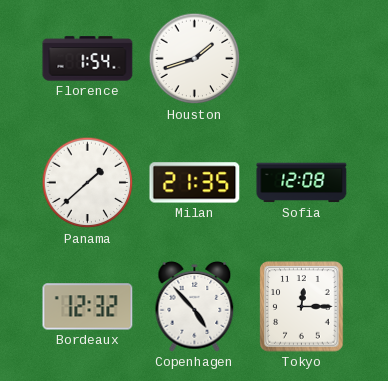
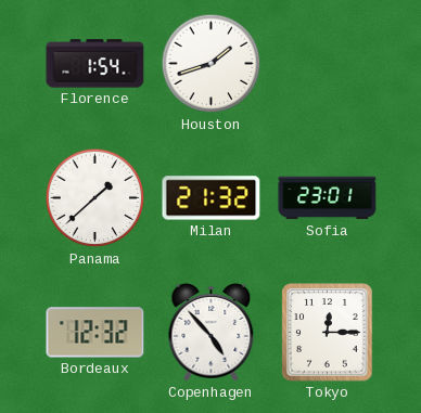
Milan: 21:35 -> 21:32
Sofia: 12:08 -> 23:01
